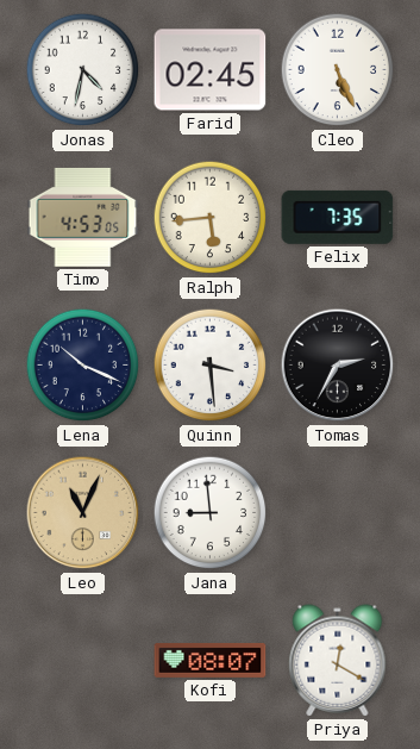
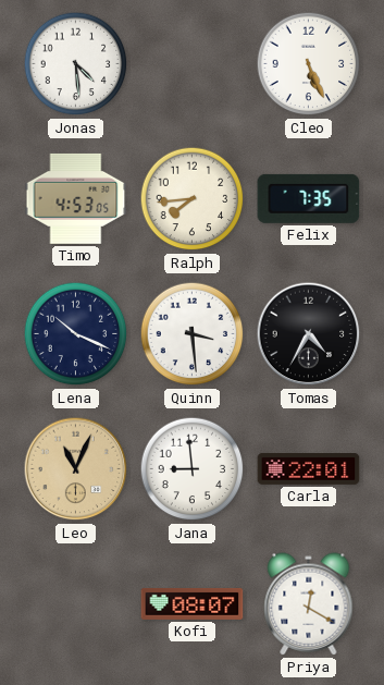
Jonas: 4:32 -> 4:29
Farid: 02:45 -> none
Ralph: 5:44 -> 7:44
Tomas: 2:35 -> 4:35
Carla: none -> 22:01
